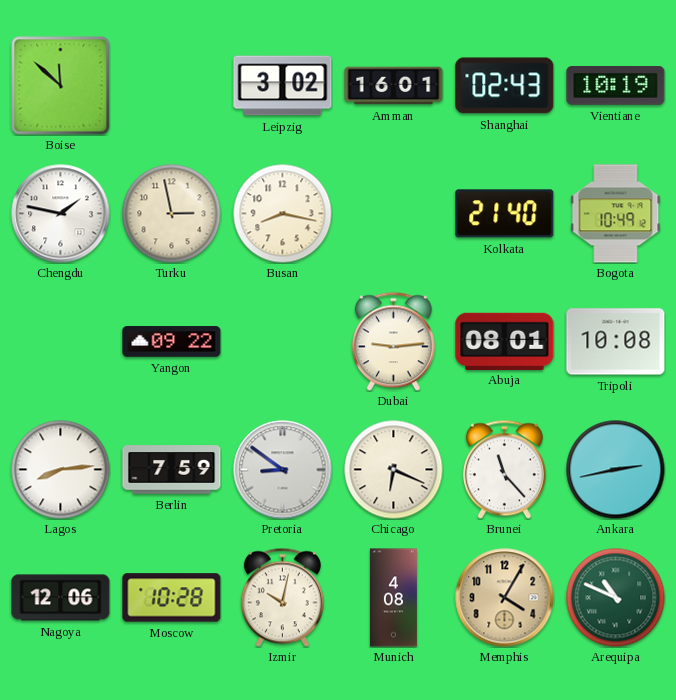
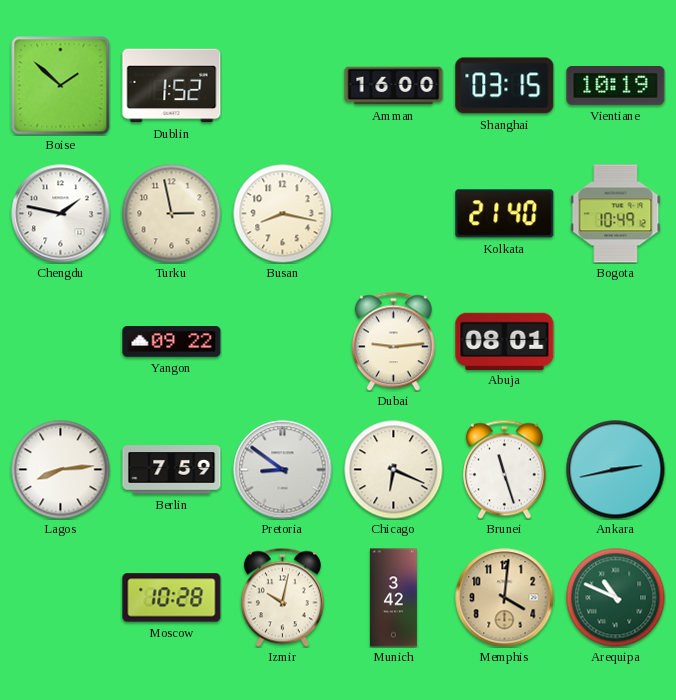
Boise: 11:52 -> 1:52
Dublin: none -> 1:52
Leipzig: 3:02 -> none
Amman: 16:01 -> 16:00
Shanghai: 02:43 -> 03:15
Tripoli: 10:08 -> none
Brunei: 11:23 -> 11:27
Nagoya: 12:06 -> none
Munich: 4:08 -> 3:42
Memphis: 4:05 -> 4:01
